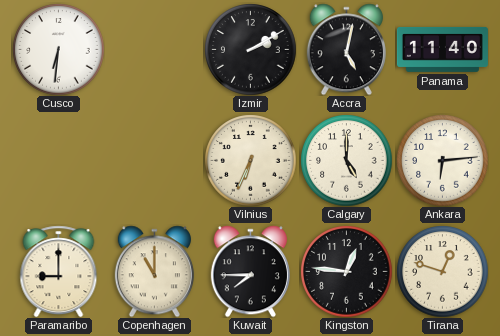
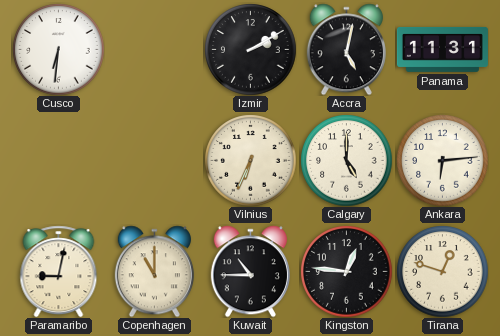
Panama: 11:40 -> 11:31
Paramaribo: 9:00 -> 9:02
Kuwait: 7:45 -> 10:45
